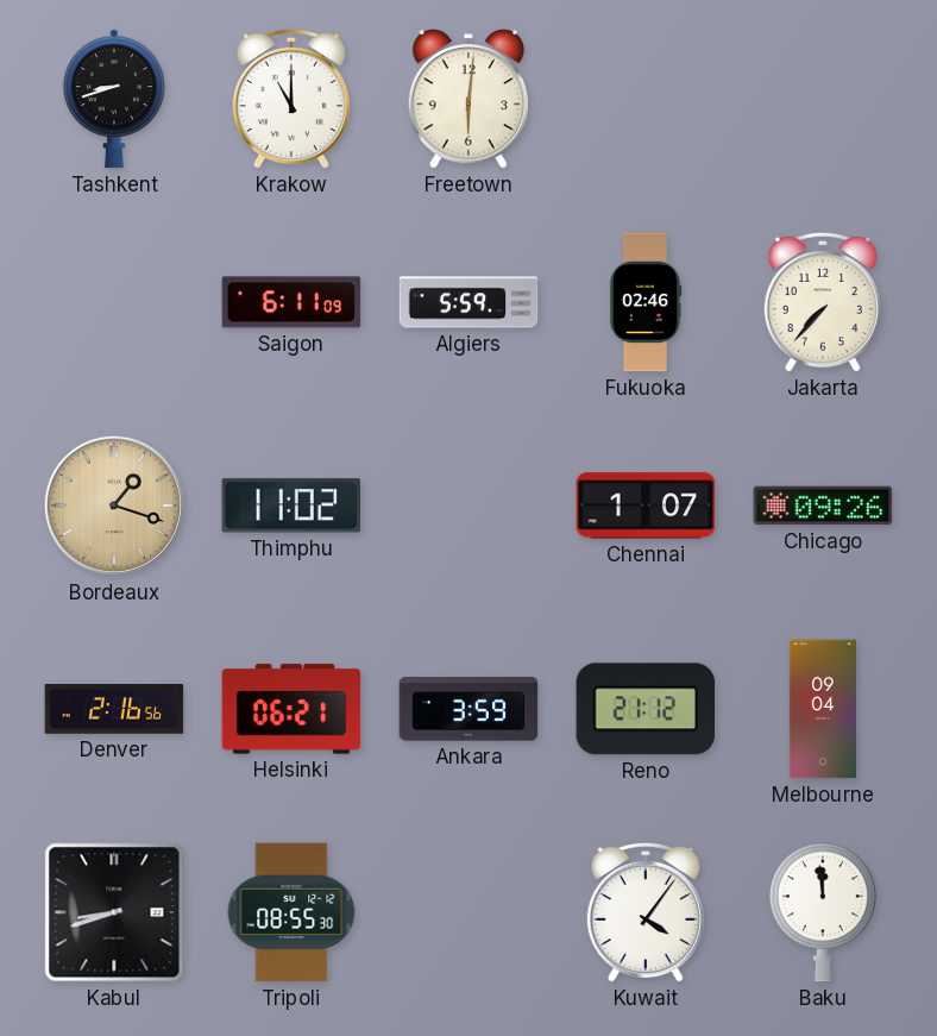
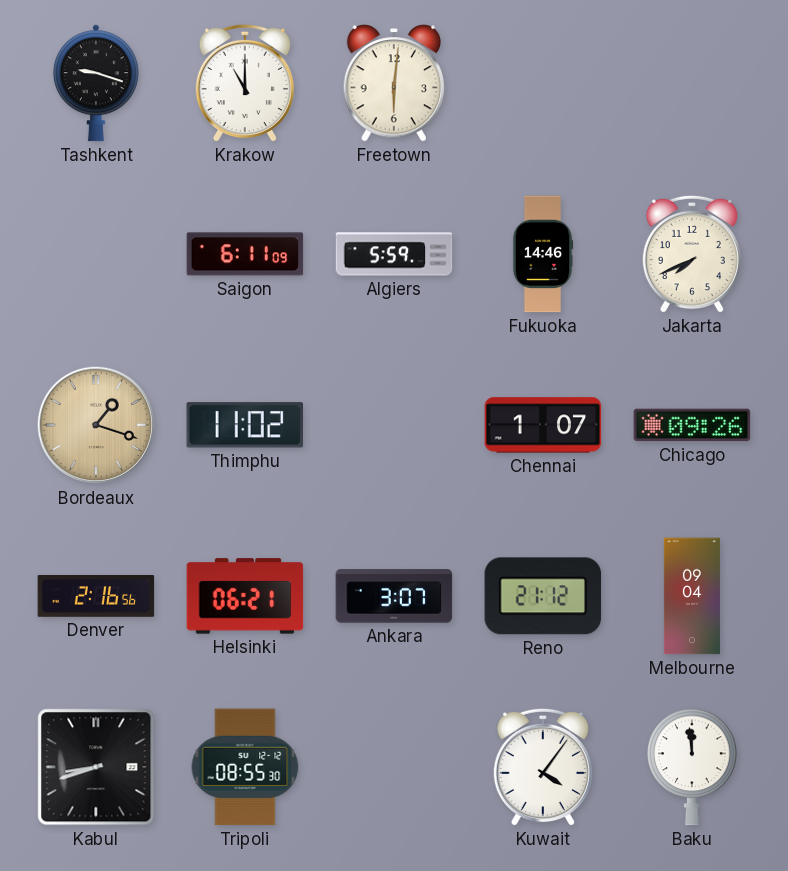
Tashkent: 8:42 -> 9:18
Fukuoka: 02:46 -> 14:46
Jakarta: 7:37 -> 7:41
Ankara: 3:59 -> 3:07
